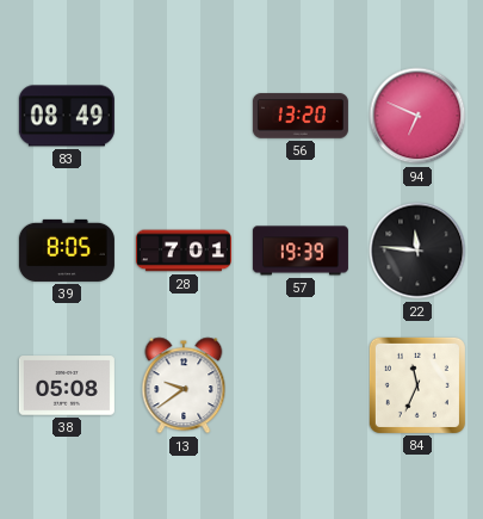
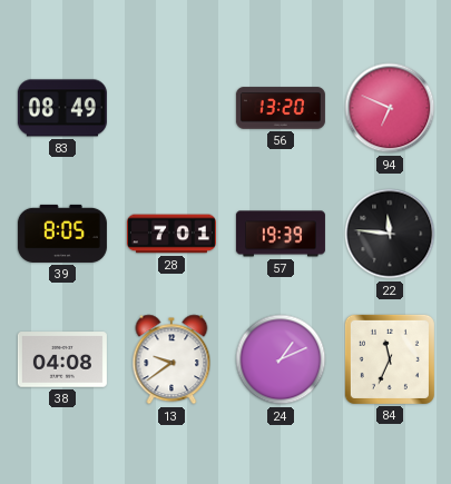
38: 05:08 -> 04:08
24: none -> 1:11
